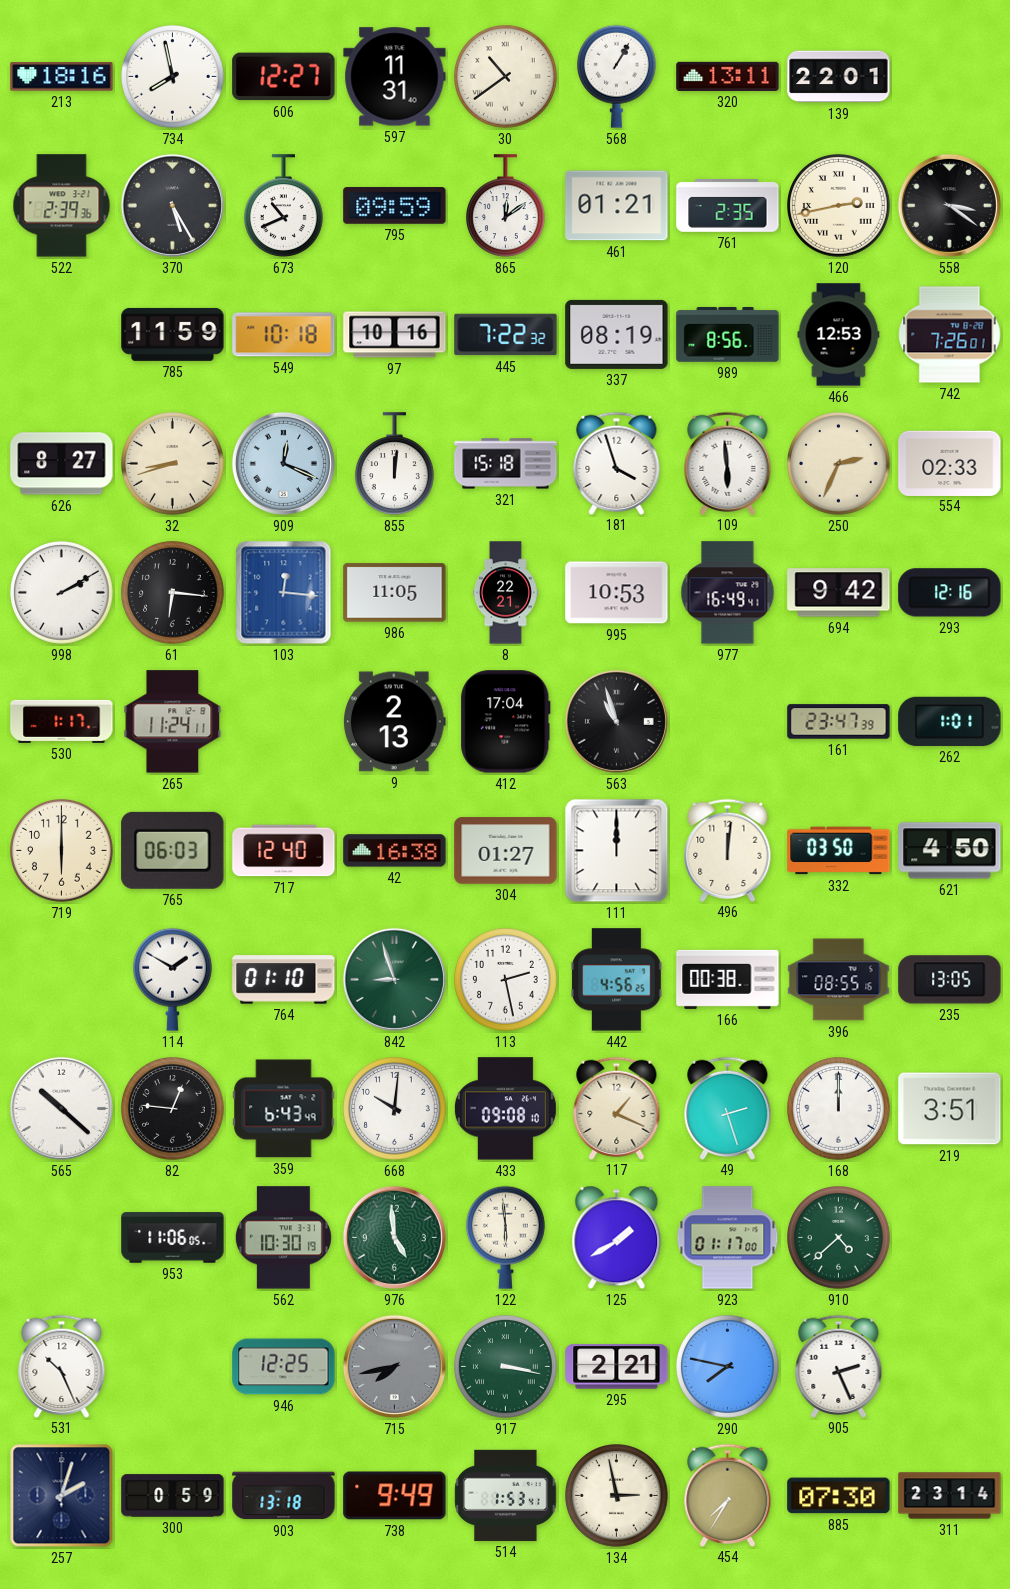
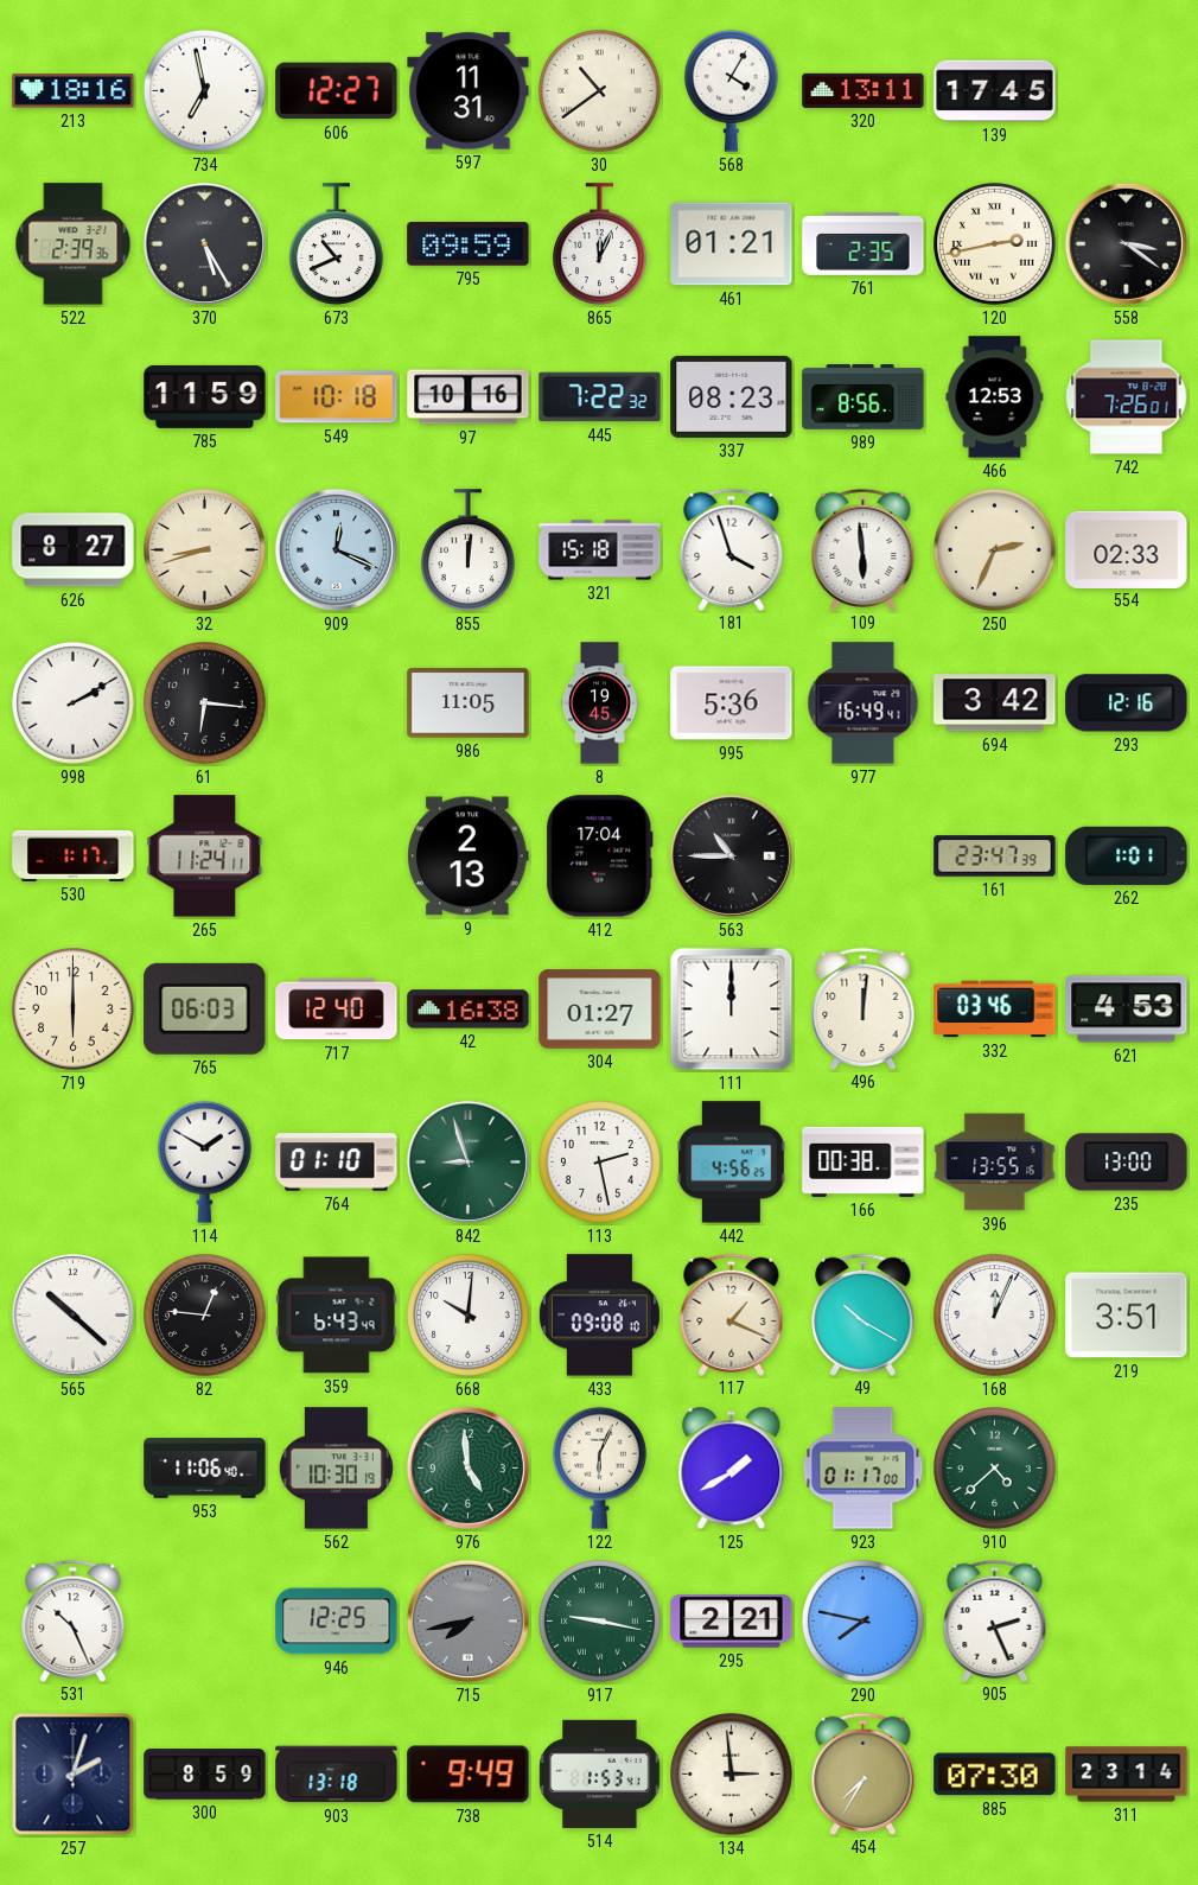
734: 7:58 -> 6:58
568: 1:05 -> 4:05
139: 22:01 -> 17:45
865: 12:09 -> 12:04
337: 08:19 -> 08:23
103: 12:16 -> none
8: 22:21 -> 19:45
995: 10:53 -> 5:36
694: 9:42 -> 3:42
563: 10:57 -> 10:45
332: 03:50 -> 03:46
621: 4:50 -> 4:53
396: 08:55 -> 13:55
235: 13:05 -> 13:00
49: 2:27 -> 10:20
168: 12:00 -> 12:04
953: 11:06:05 -> 11:06:40
122: 5:59 -> 6:04
917: 3:17 -> 9:17
300: 0:59 -> 8:59
134: 2:58 -> 2:59
